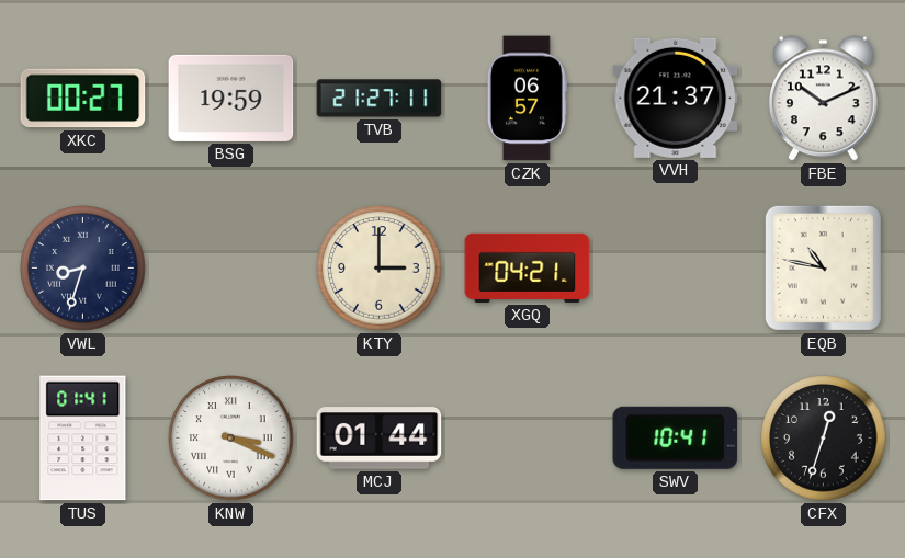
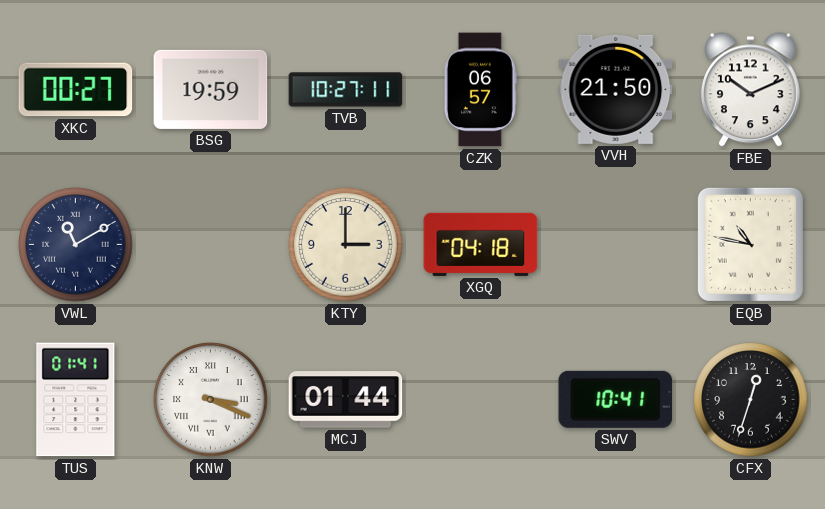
TVB: 21:27 -> 10:27
VVH: 21:37 -> 21:50
VWL: 8:33 -> 11:10
XGQ: 04:21 -> 04:18
